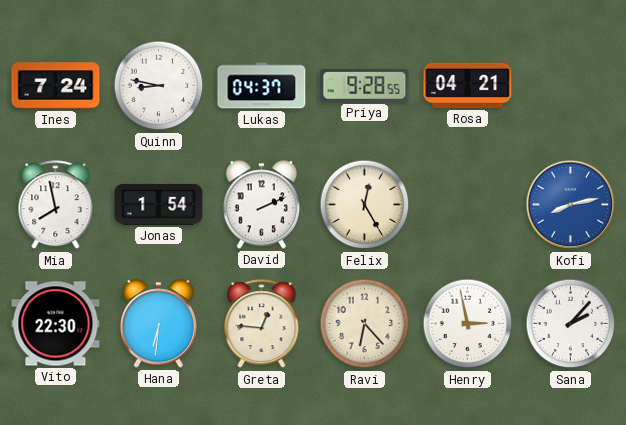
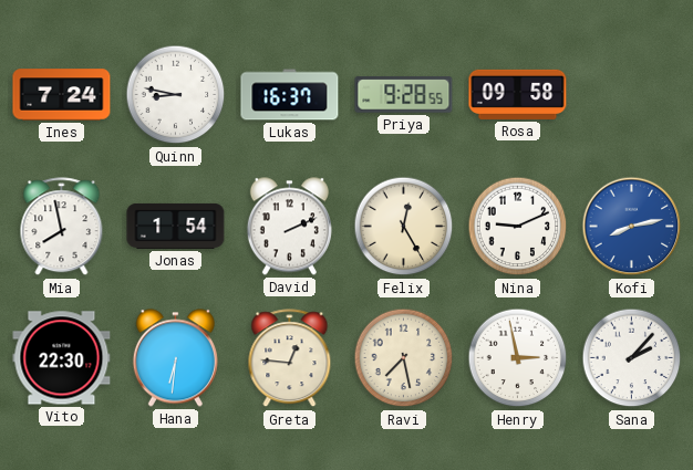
Lukas: 04:37 -> 16:37
Rosa: 04:21 -> 09:58
Nina: none -> 9:11
Ravi: 6:23 -> 7:28
